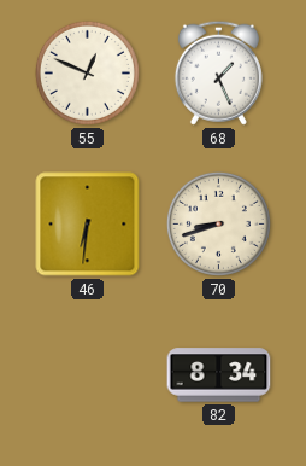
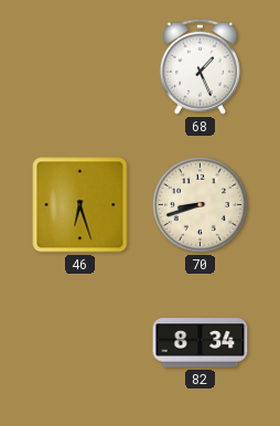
55: 12:49 -> none
46: 6:31 -> 6:27
